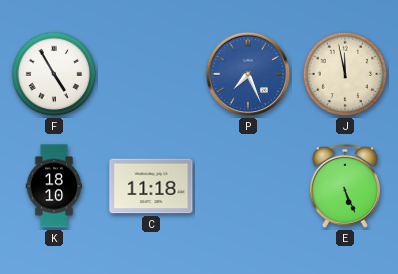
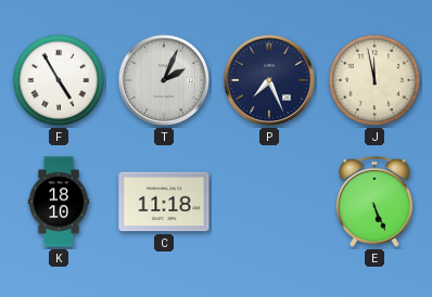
T: none -> 2:04
P dial: blue -> navy
